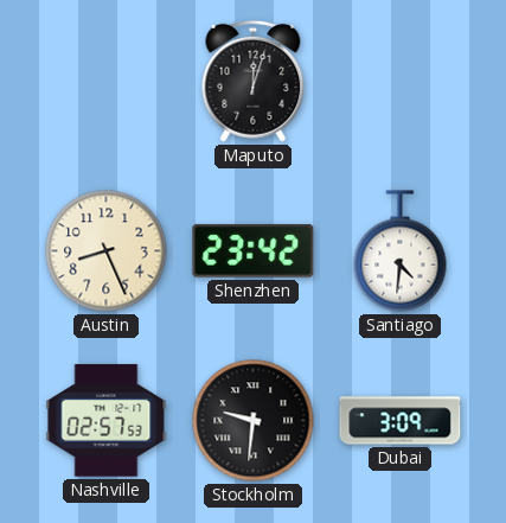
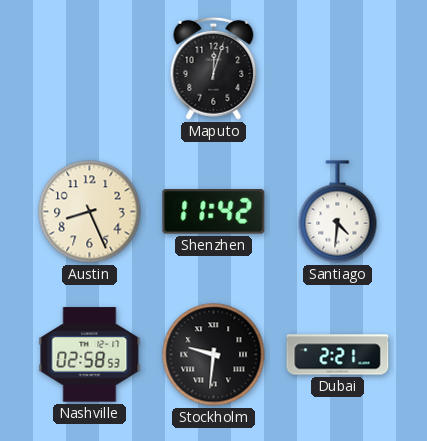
Shenzhen: 23:42 -> 11:42
Nashville: 02:57 -> 02:58
Dubai: 3:09 -> 2:21
